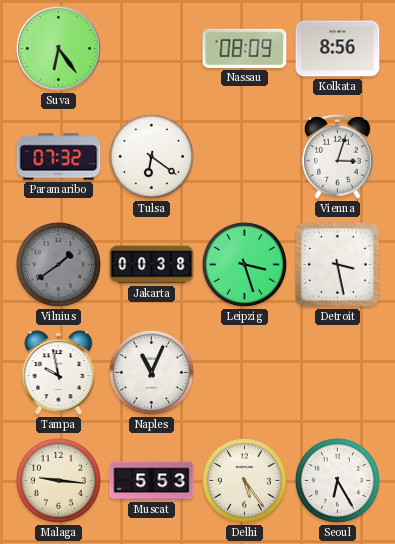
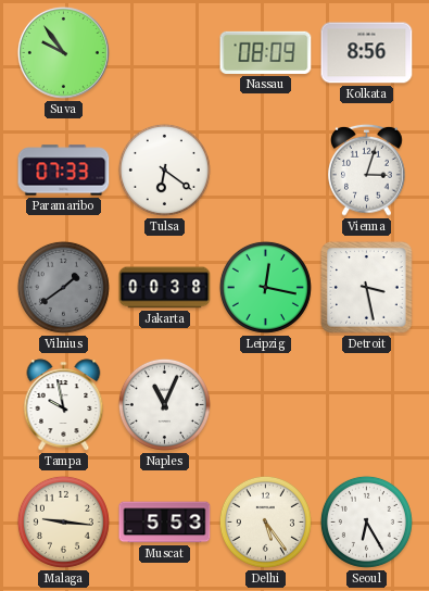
Suva: 6:24 -> 9:54
Paramaribo: 07:32 -> 07:33
Leipzig: 3:27 -> 12:17
